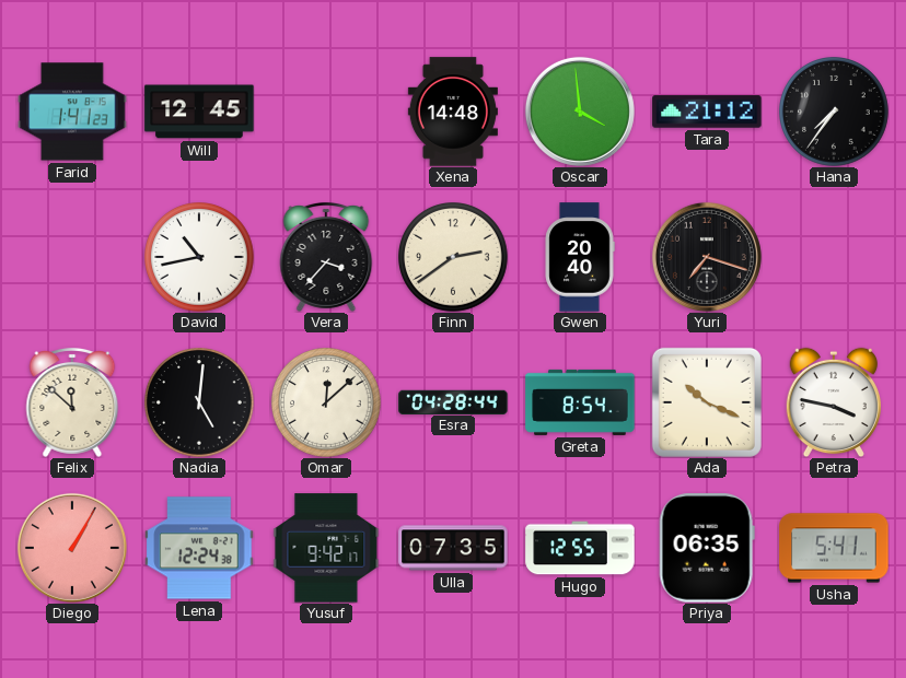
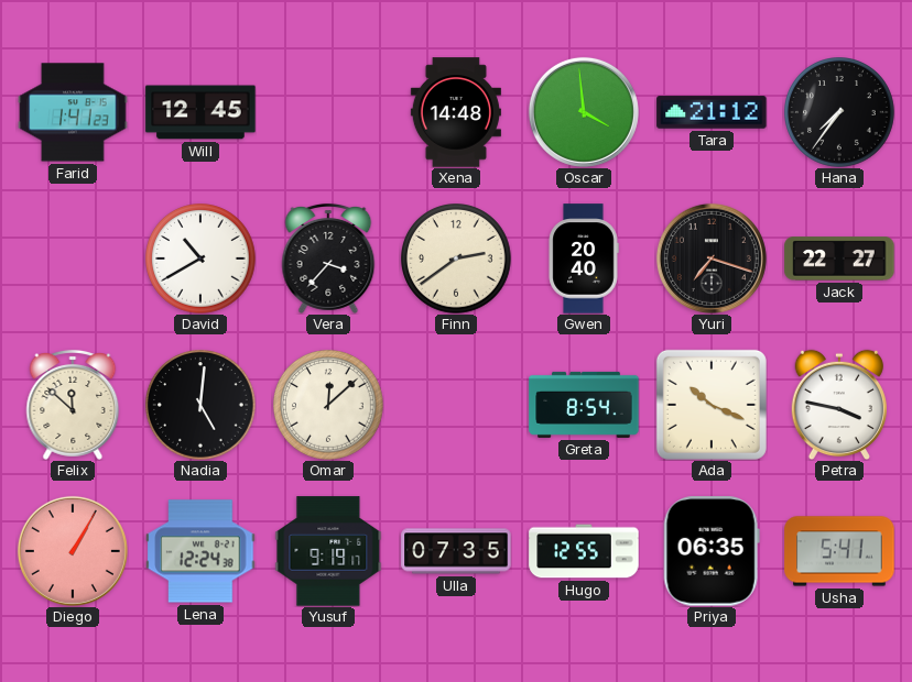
David: 10:43 -> 10:40
Jack: none -> 22:27
Esra: 04:28 -> none
Yusuf: 9:42 -> 9:19
